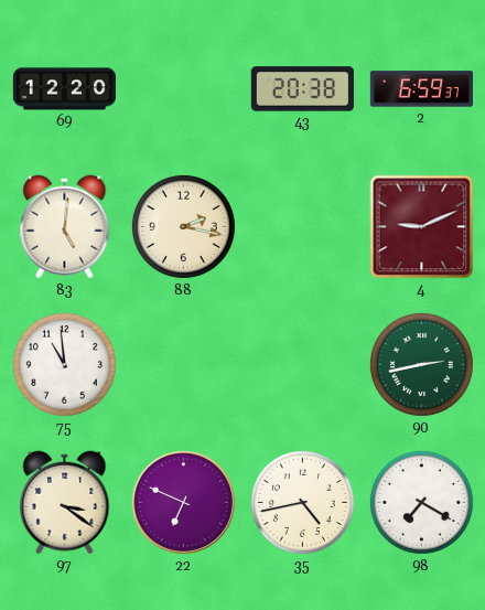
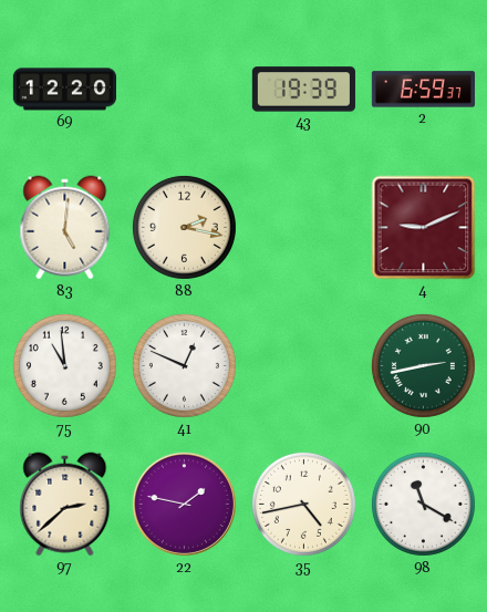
43: 20:38 -> 19:39
41: none -> 12:49
97: 3:21 -> 2:38
22: 6:49 -> 1:47
98: 7:20 -> 11:20
